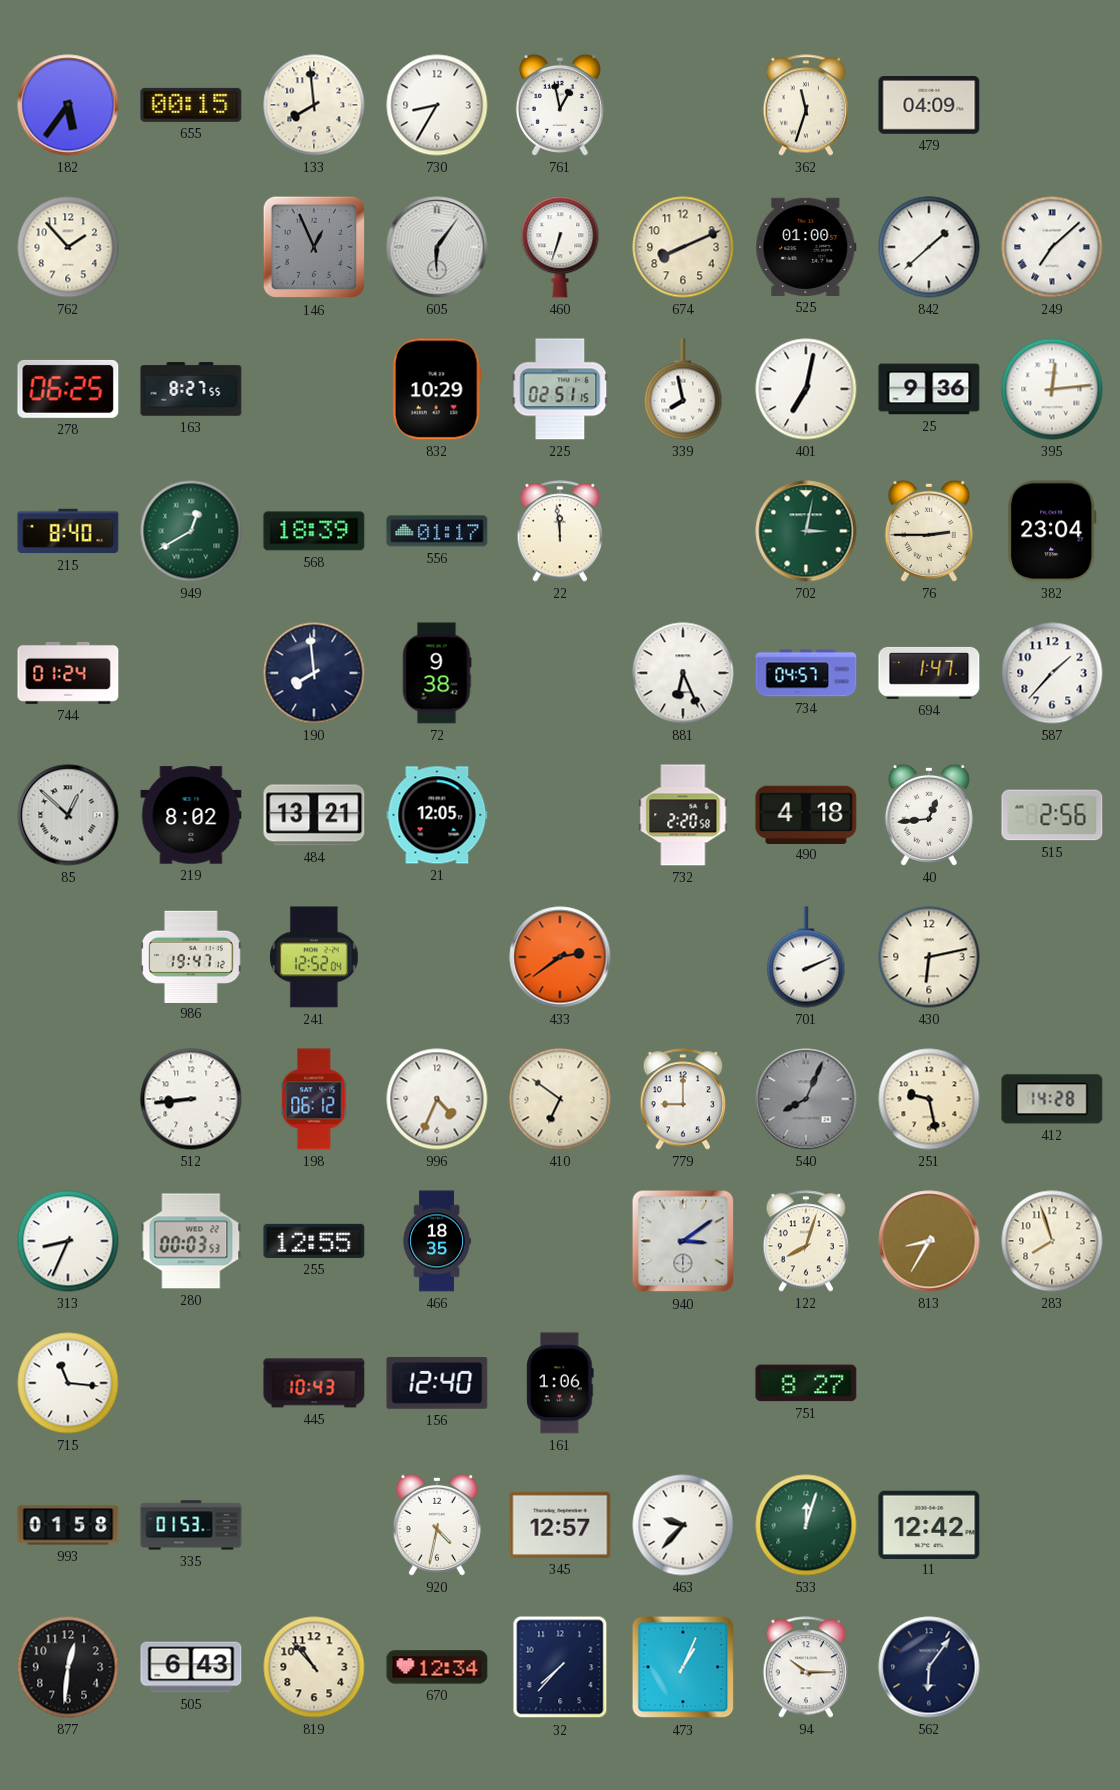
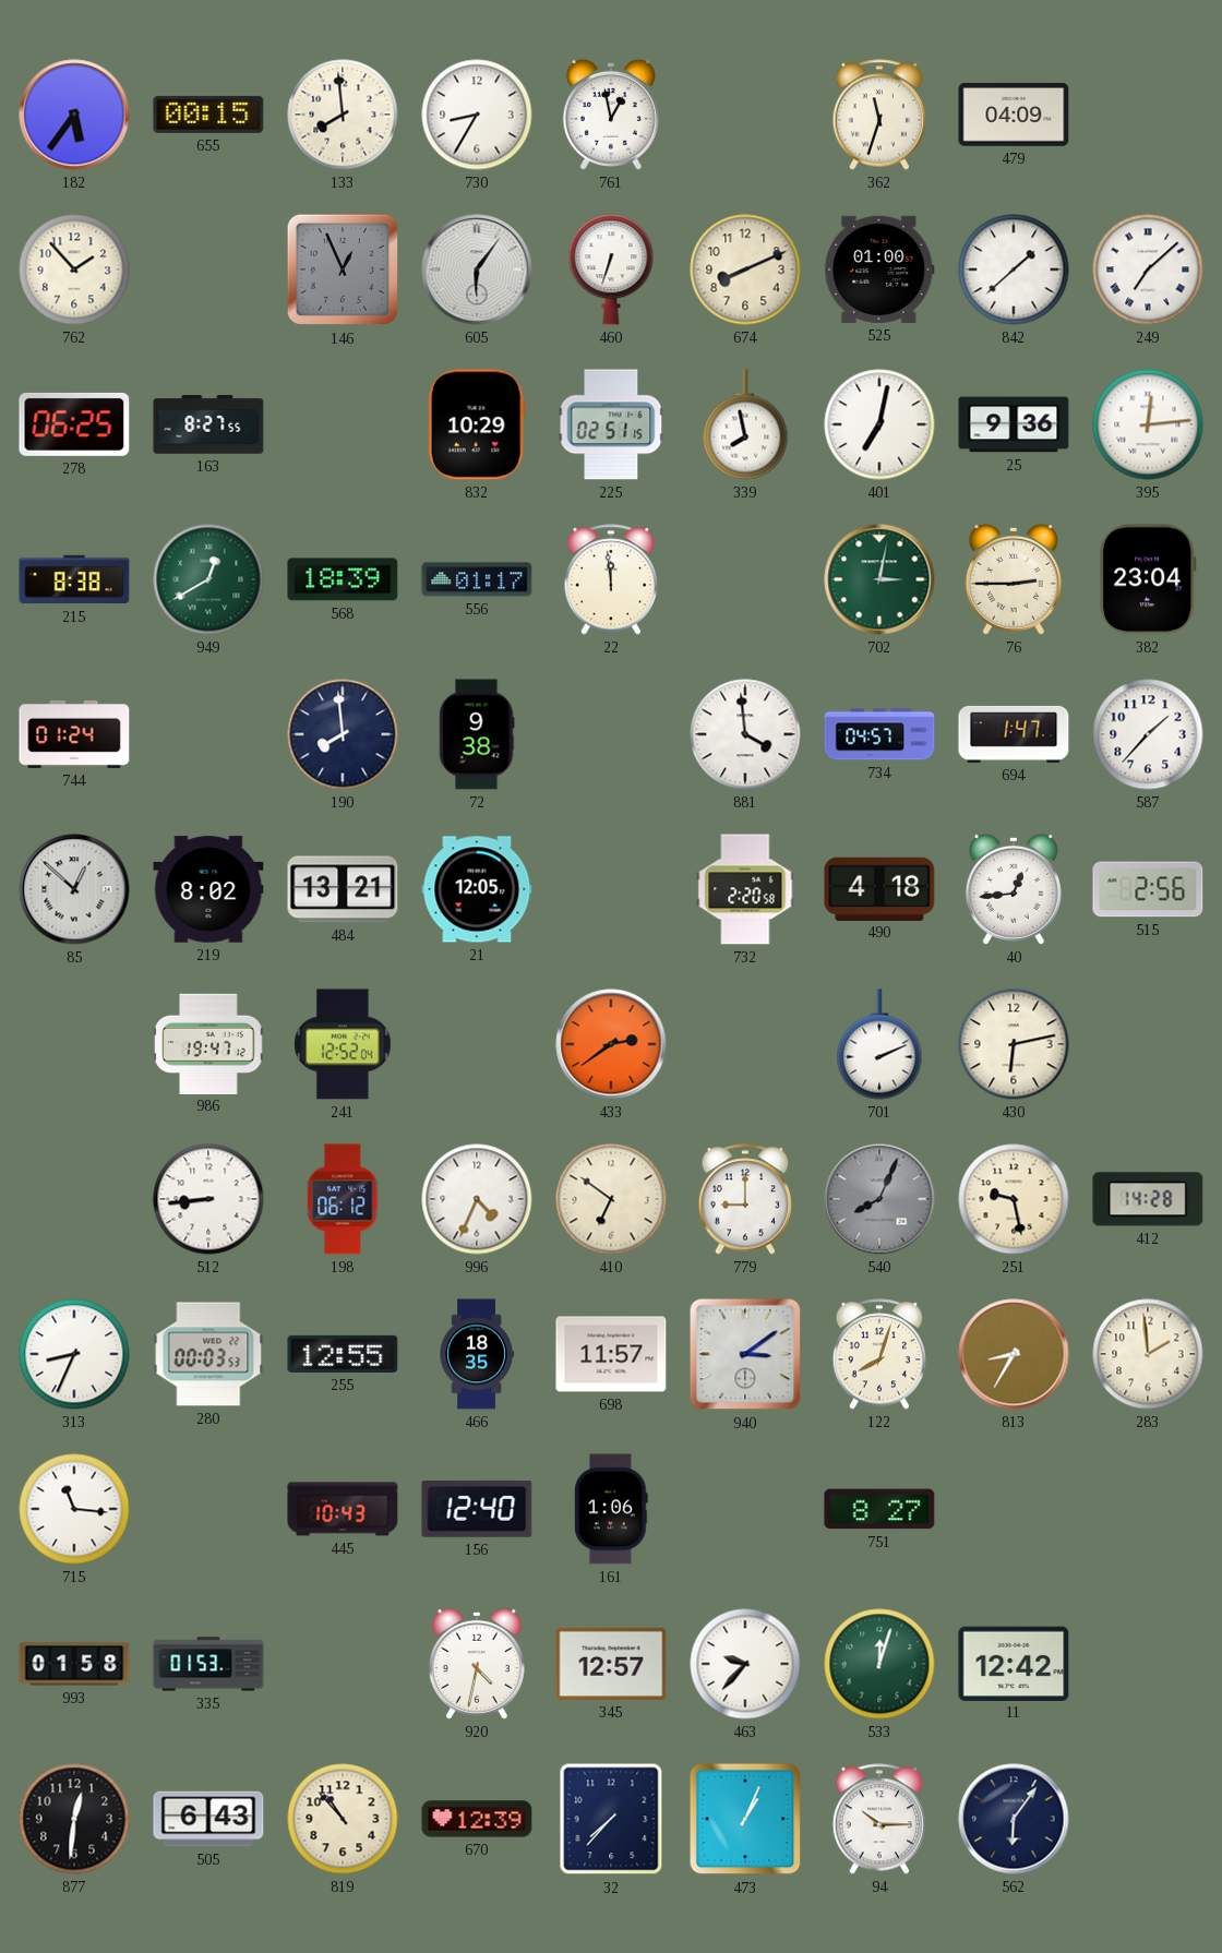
215: 8:40 -> 8:38
881: 6:26 -> 3:59
698: none -> 11:57
283: 7:57 -> 1:59
670: 12:34 -> 12:39
